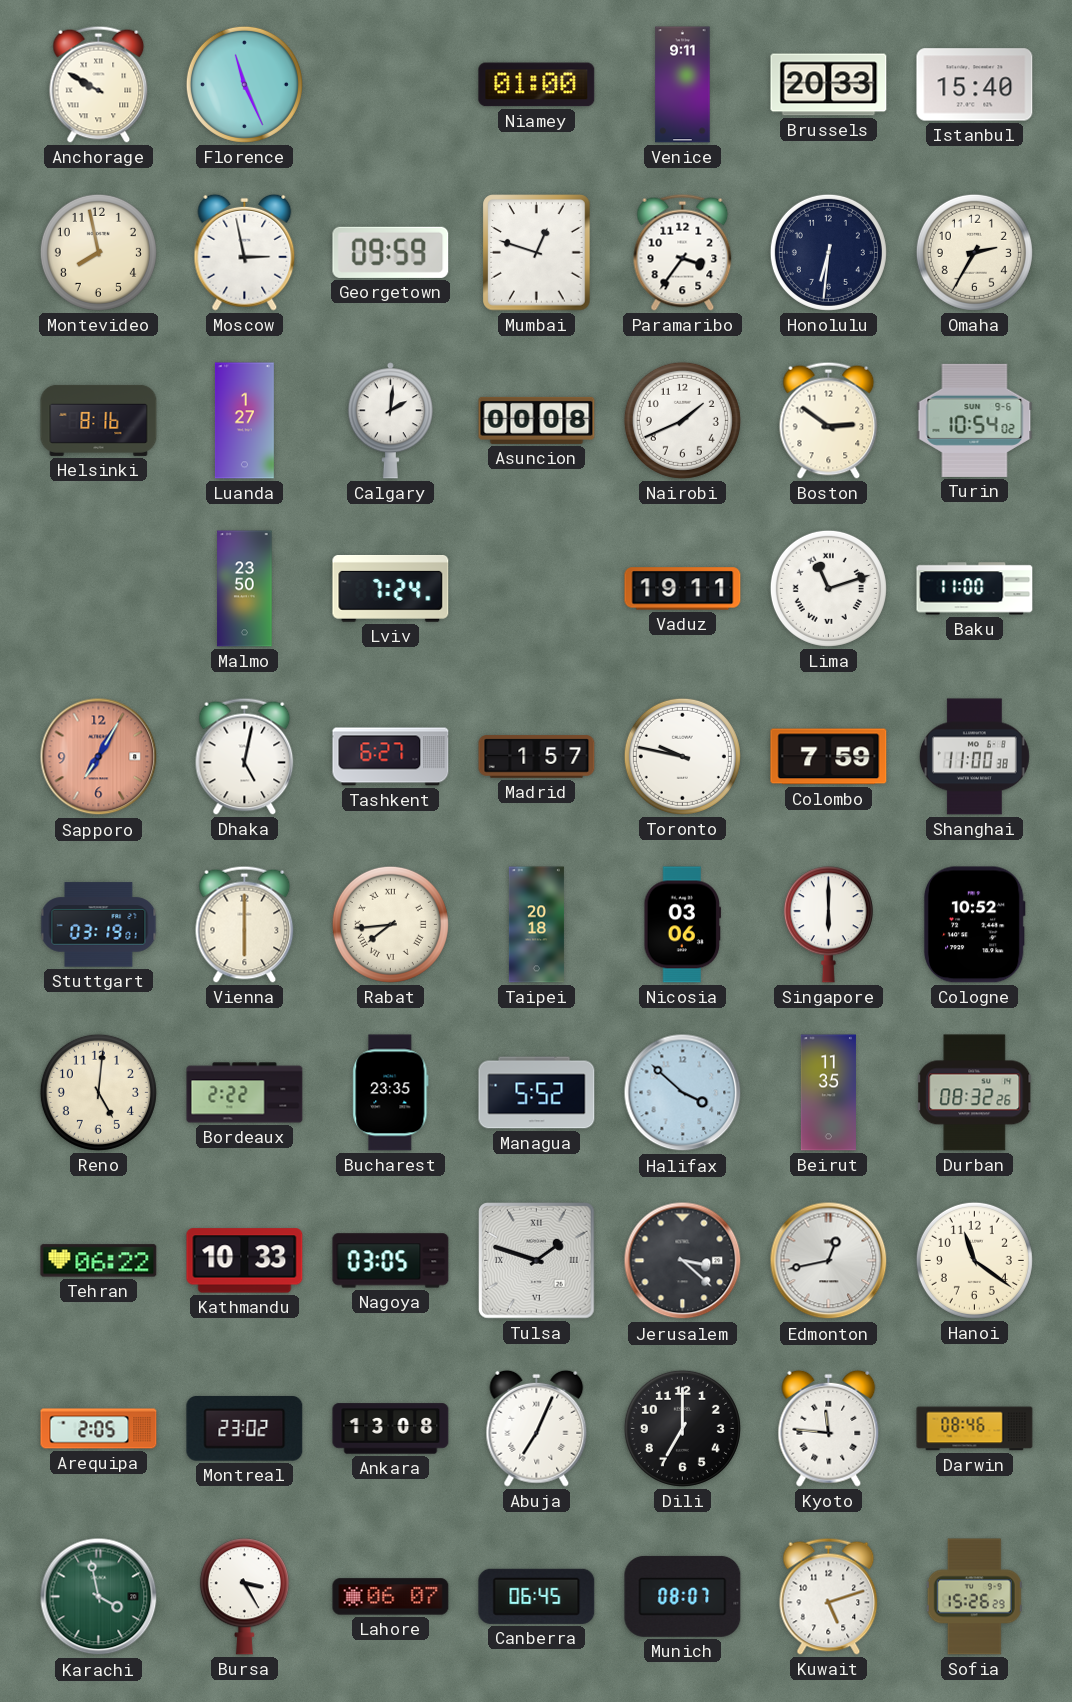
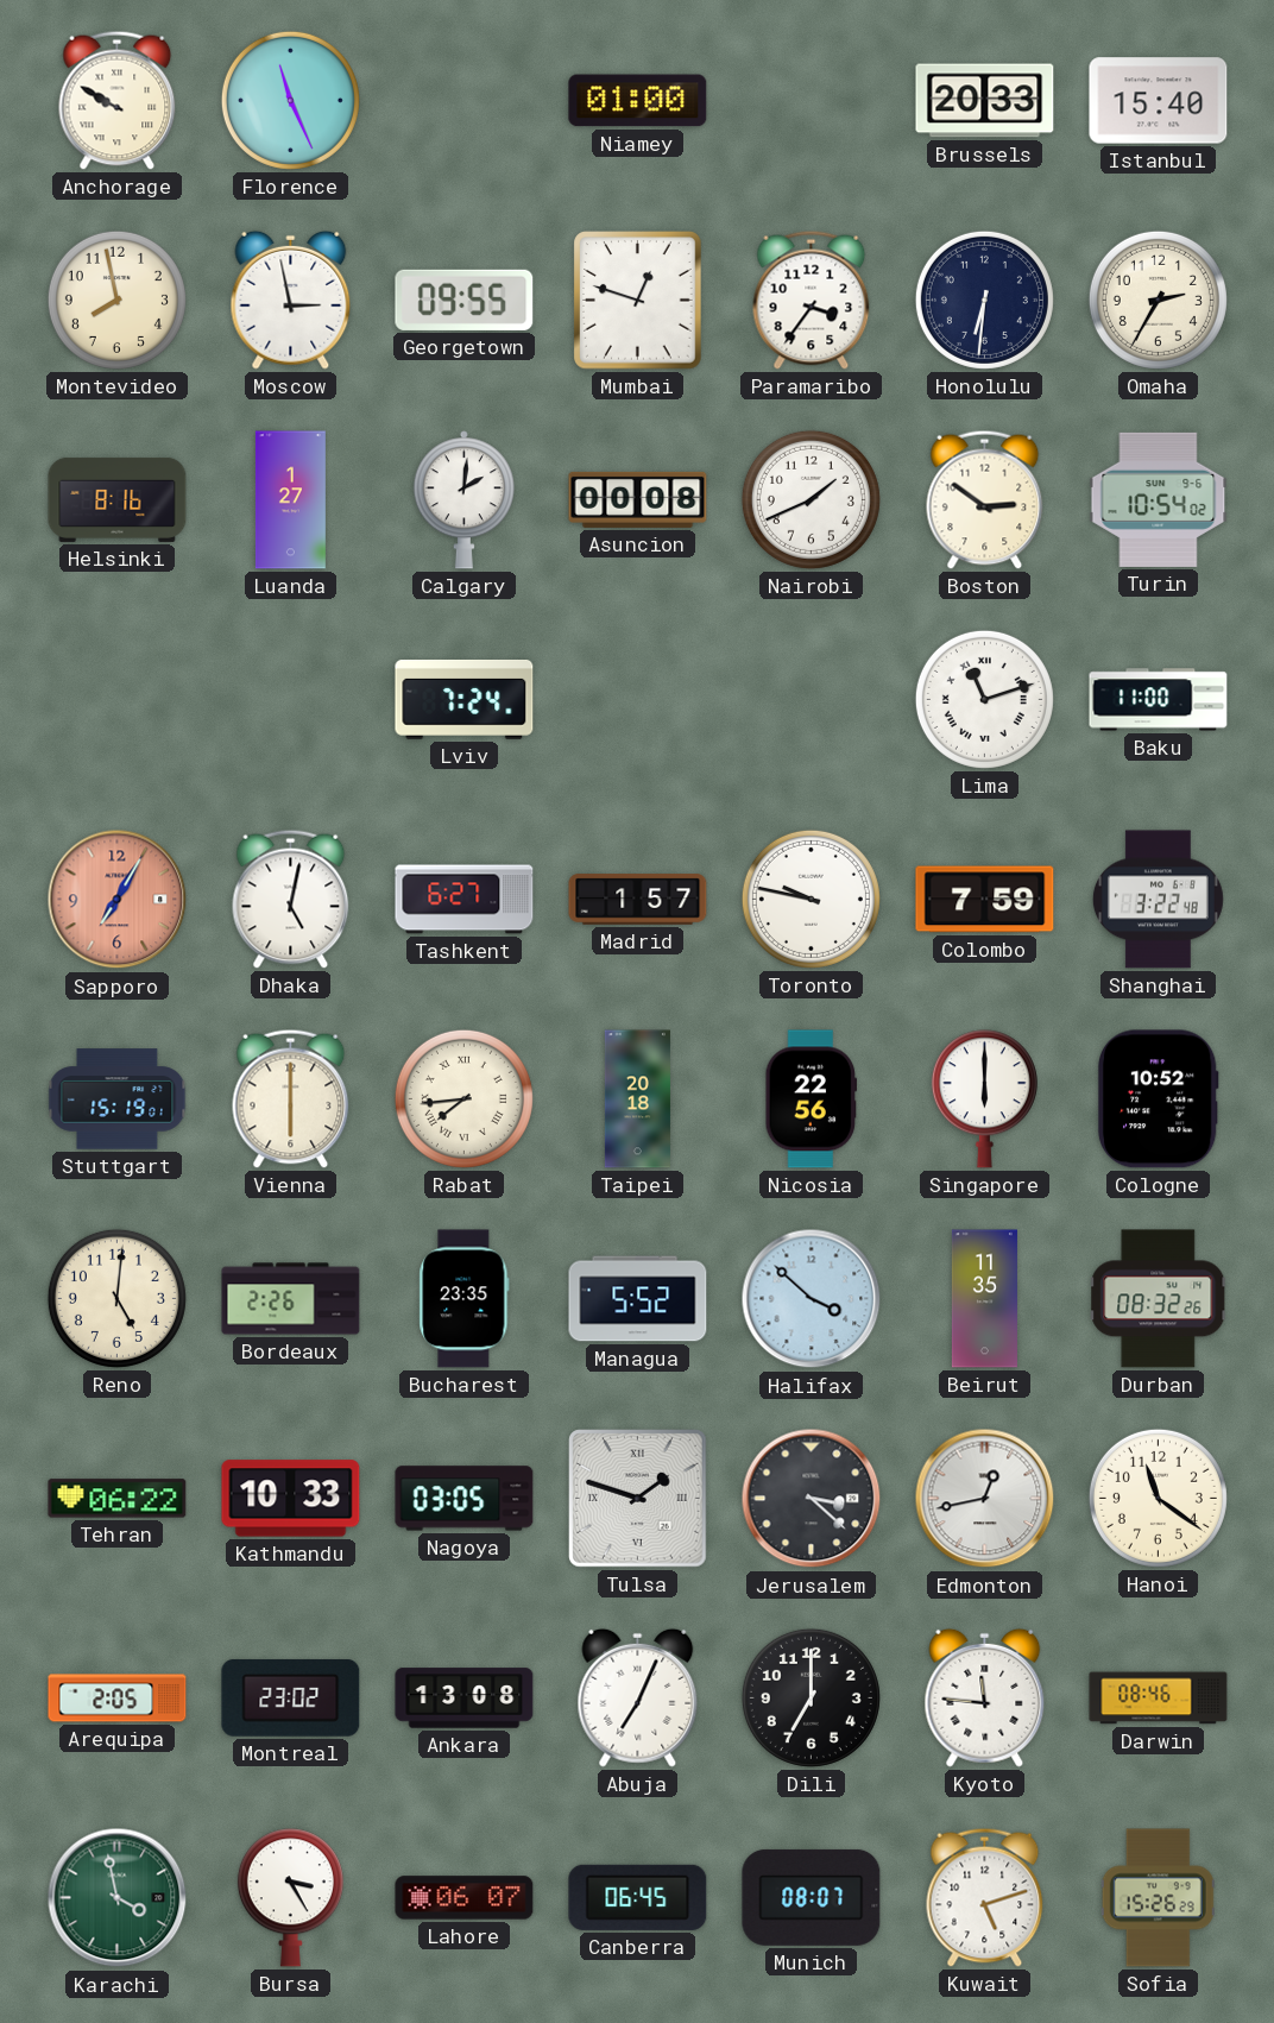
Venice: 9:11 -> none
Georgetown: 09:59 -> 09:55
Malmo: 23:50 -> none
Vaduz: 19:11 -> none
Shanghai: 11:00 -> 3:22
Stuttgart: 03:19 -> 15:19
Nicosia: 03:06 -> 22:56
Bordeaux: 2:22 -> 2:26
